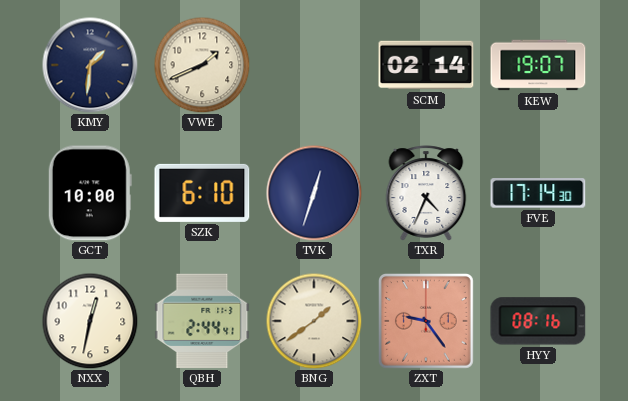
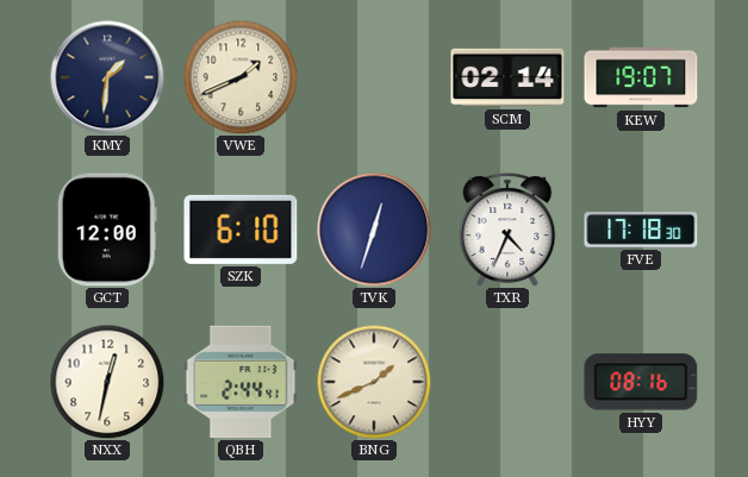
GCT: 10:00 -> 12:00
FVE: 17:14 -> 17:18
BNG: 1:39 -> 1:41
ZXT: 9:24 -> none
